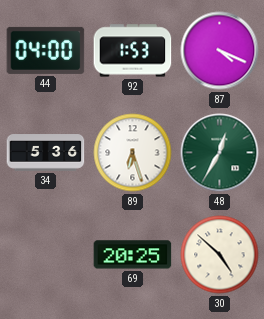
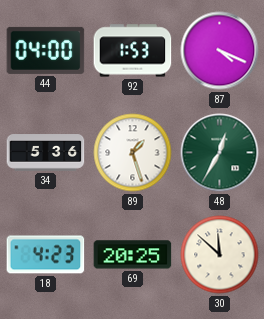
89: 6:27 -> 1:27
18: none -> 4:23
30: 4:52 -> 11:52
